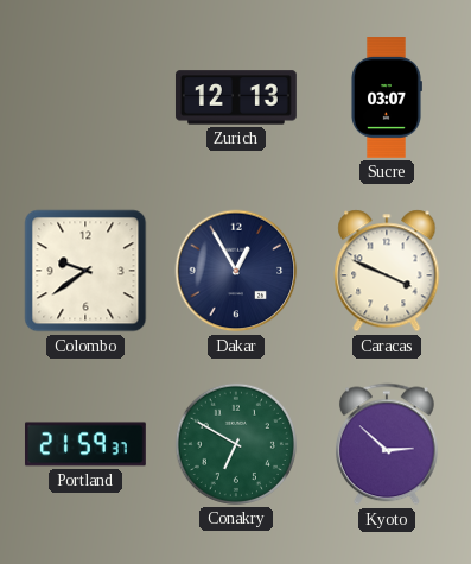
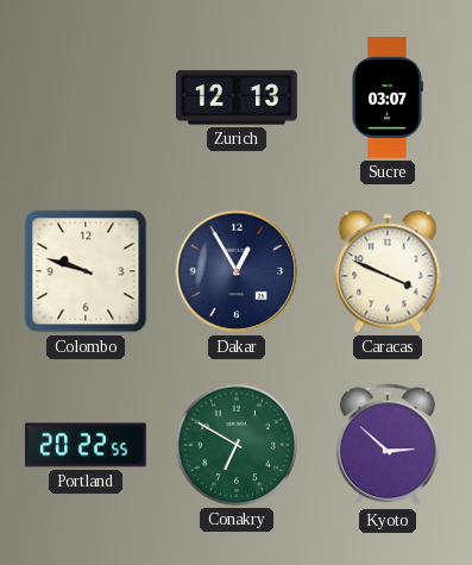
Colombo: 9:39 -> 9:48
Portland: 21:59 -> 20:22
